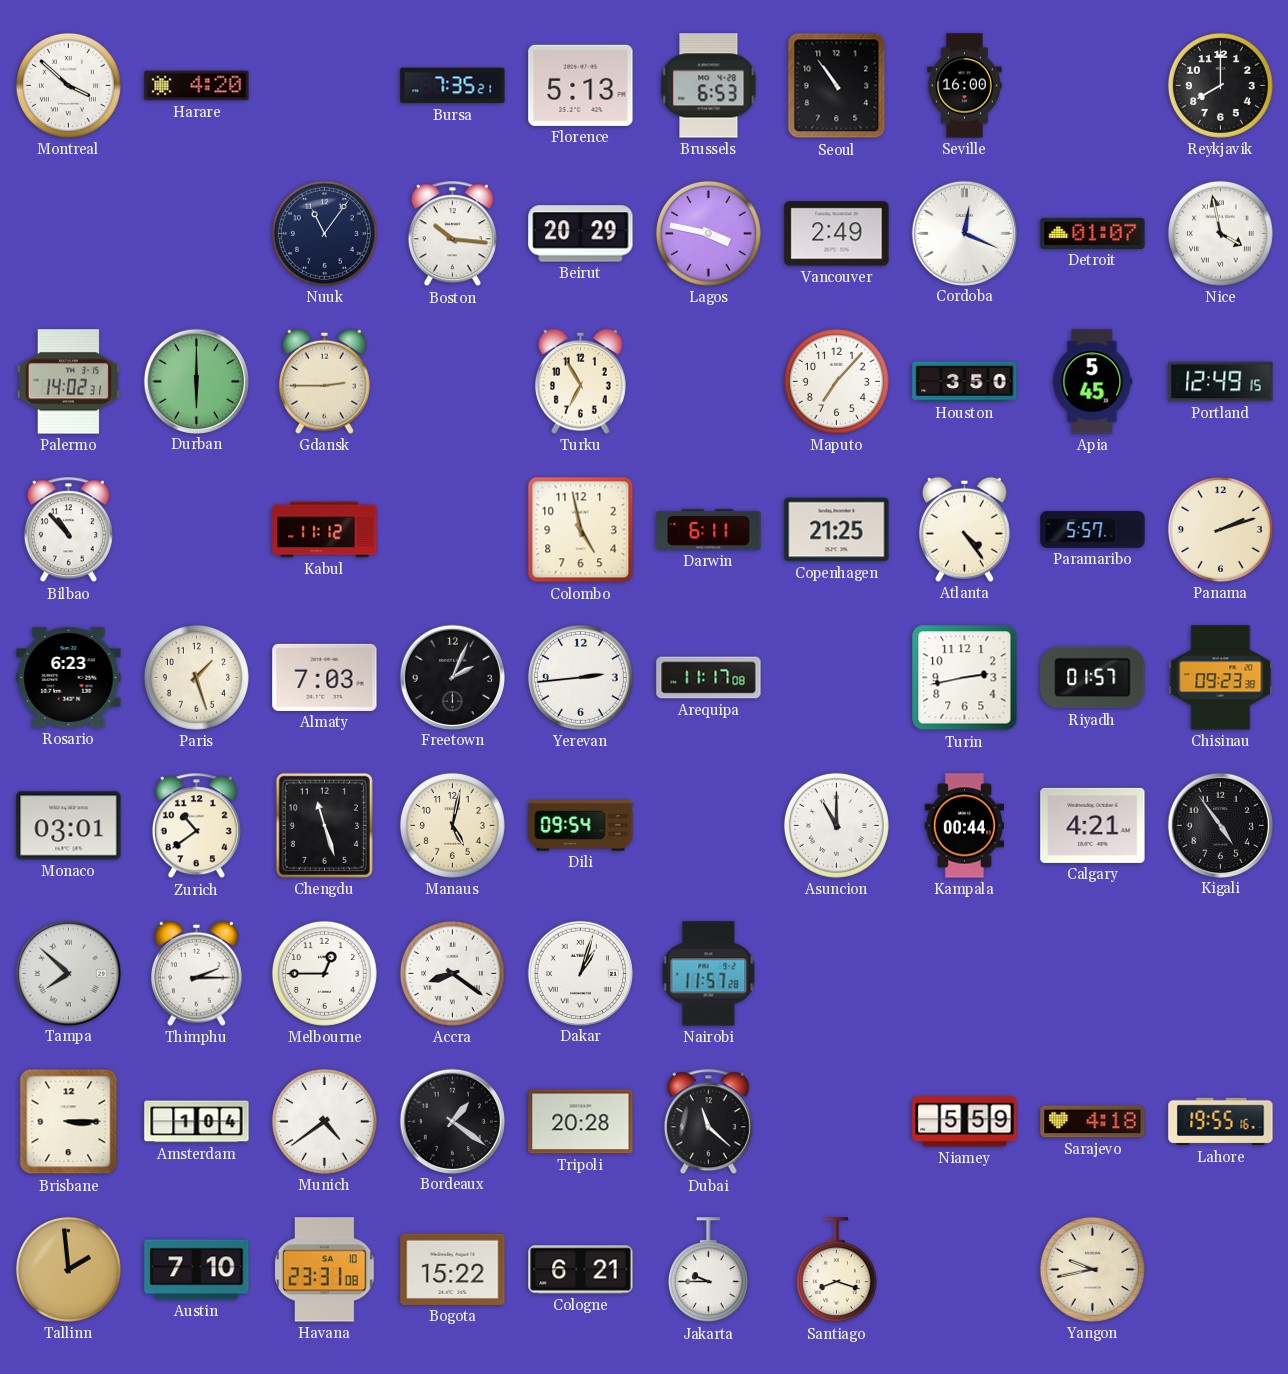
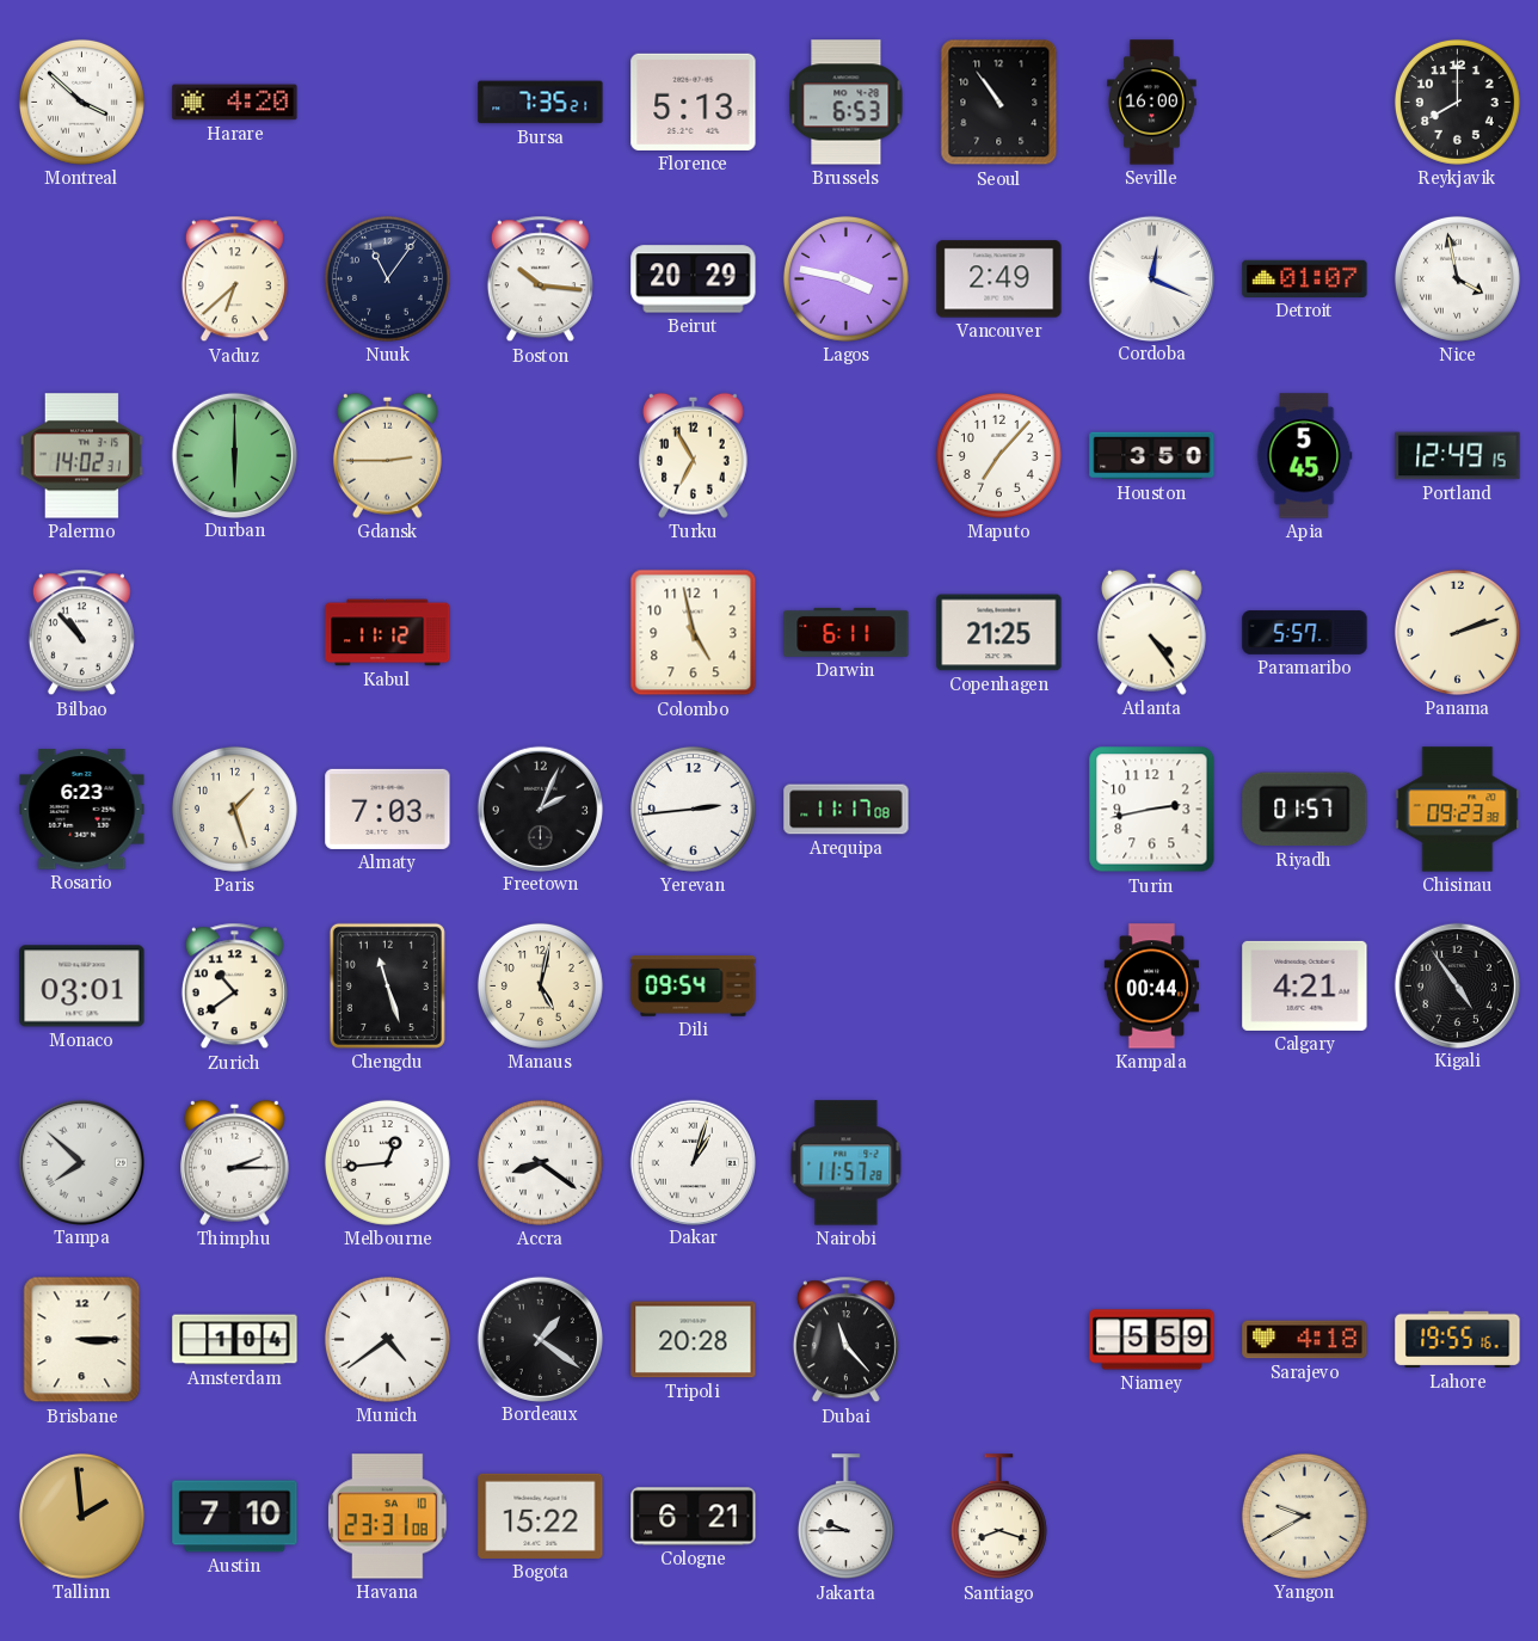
Vaduz: none -> 6:38
Asuncion: 11:00 -> none
Melbourne: 12:45 -> 12:44
Dubai: 11:22 -> 11:23
Yangon: 9:43 -> 9:40
